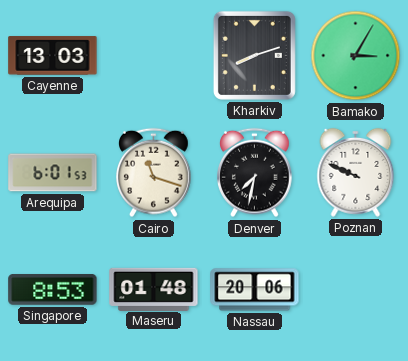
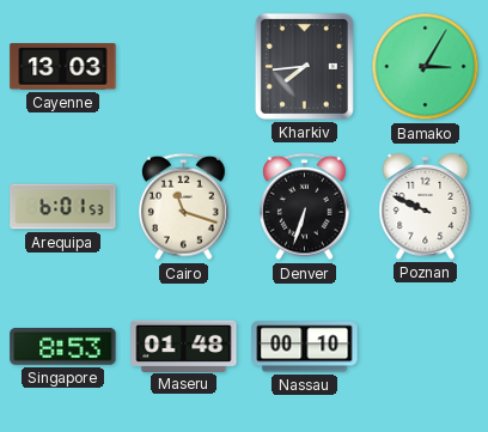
Kharkiv: 8:12 -> 7:44
Denver: 7:32 -> 6:33
Nassau: 20:06 -> 00:10
